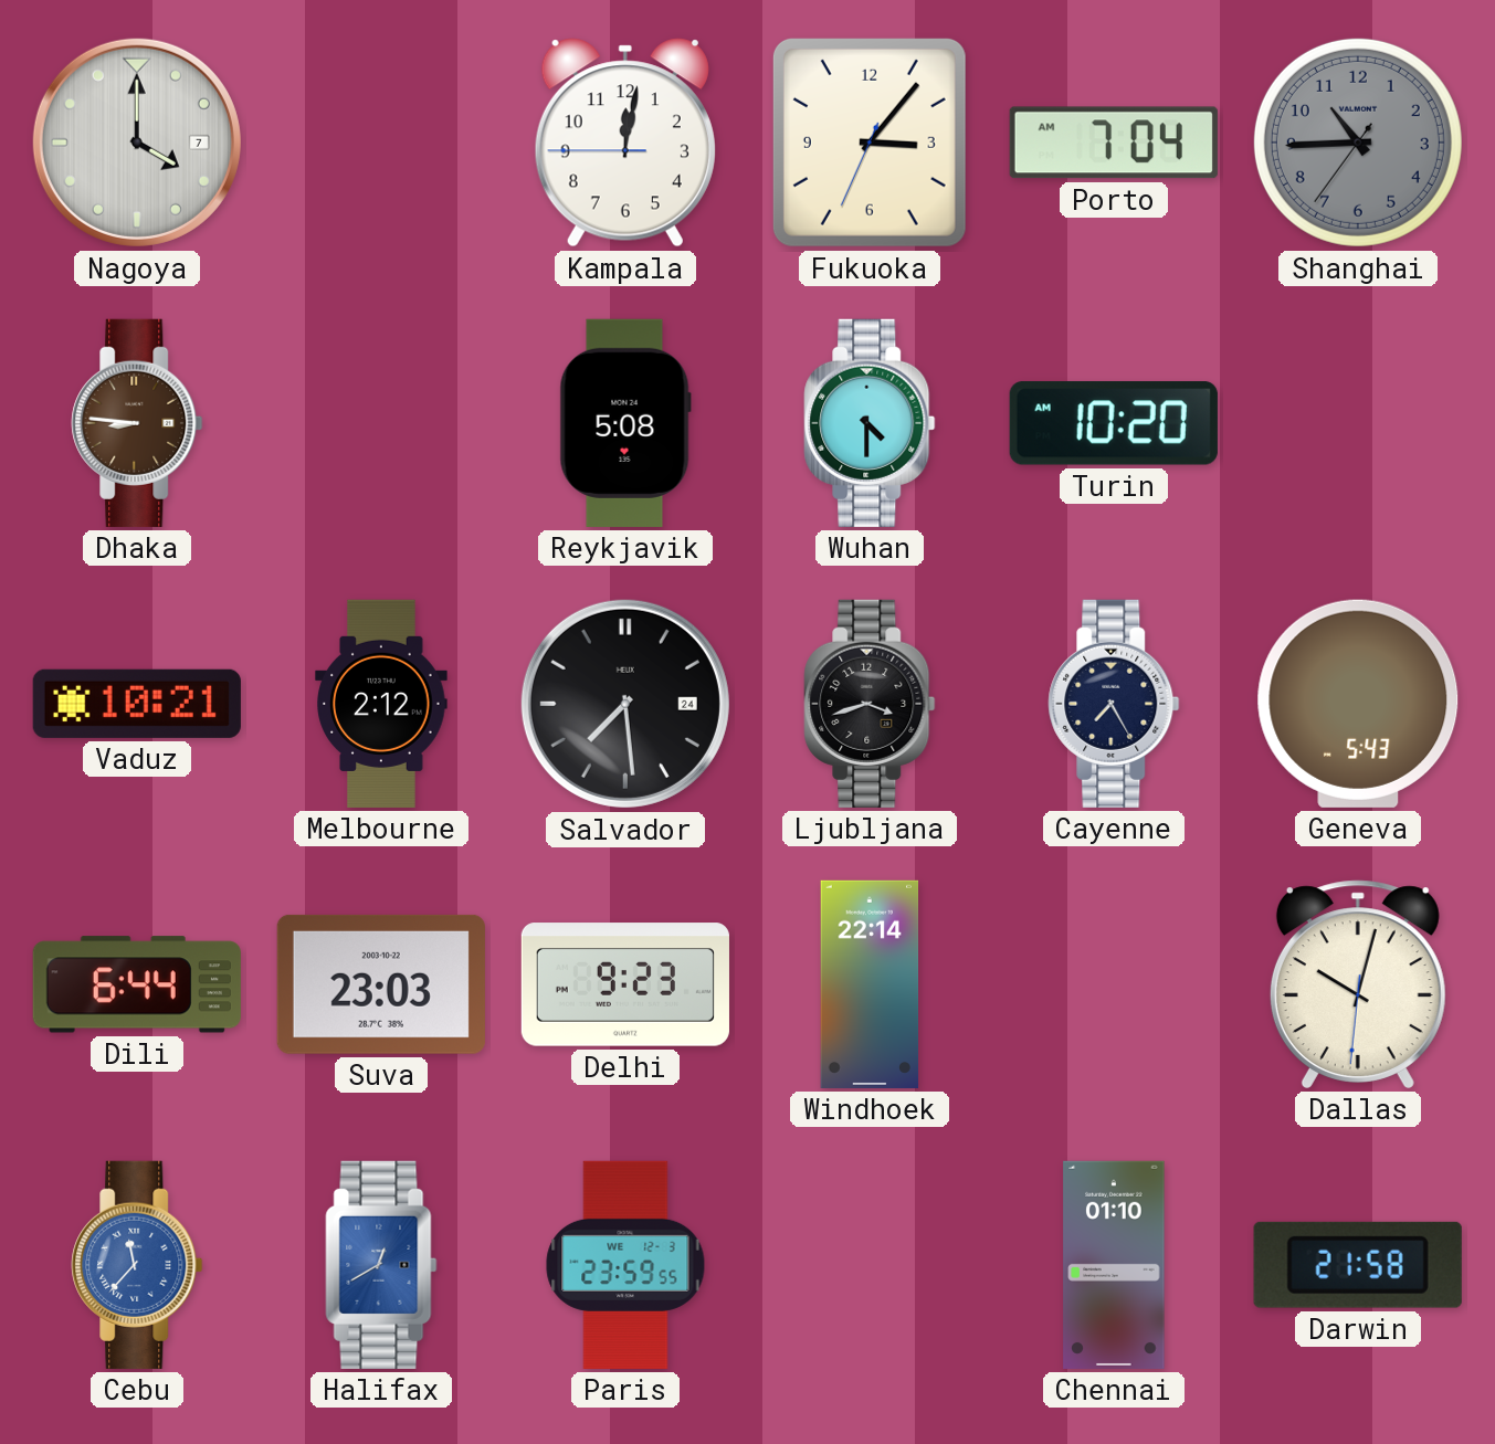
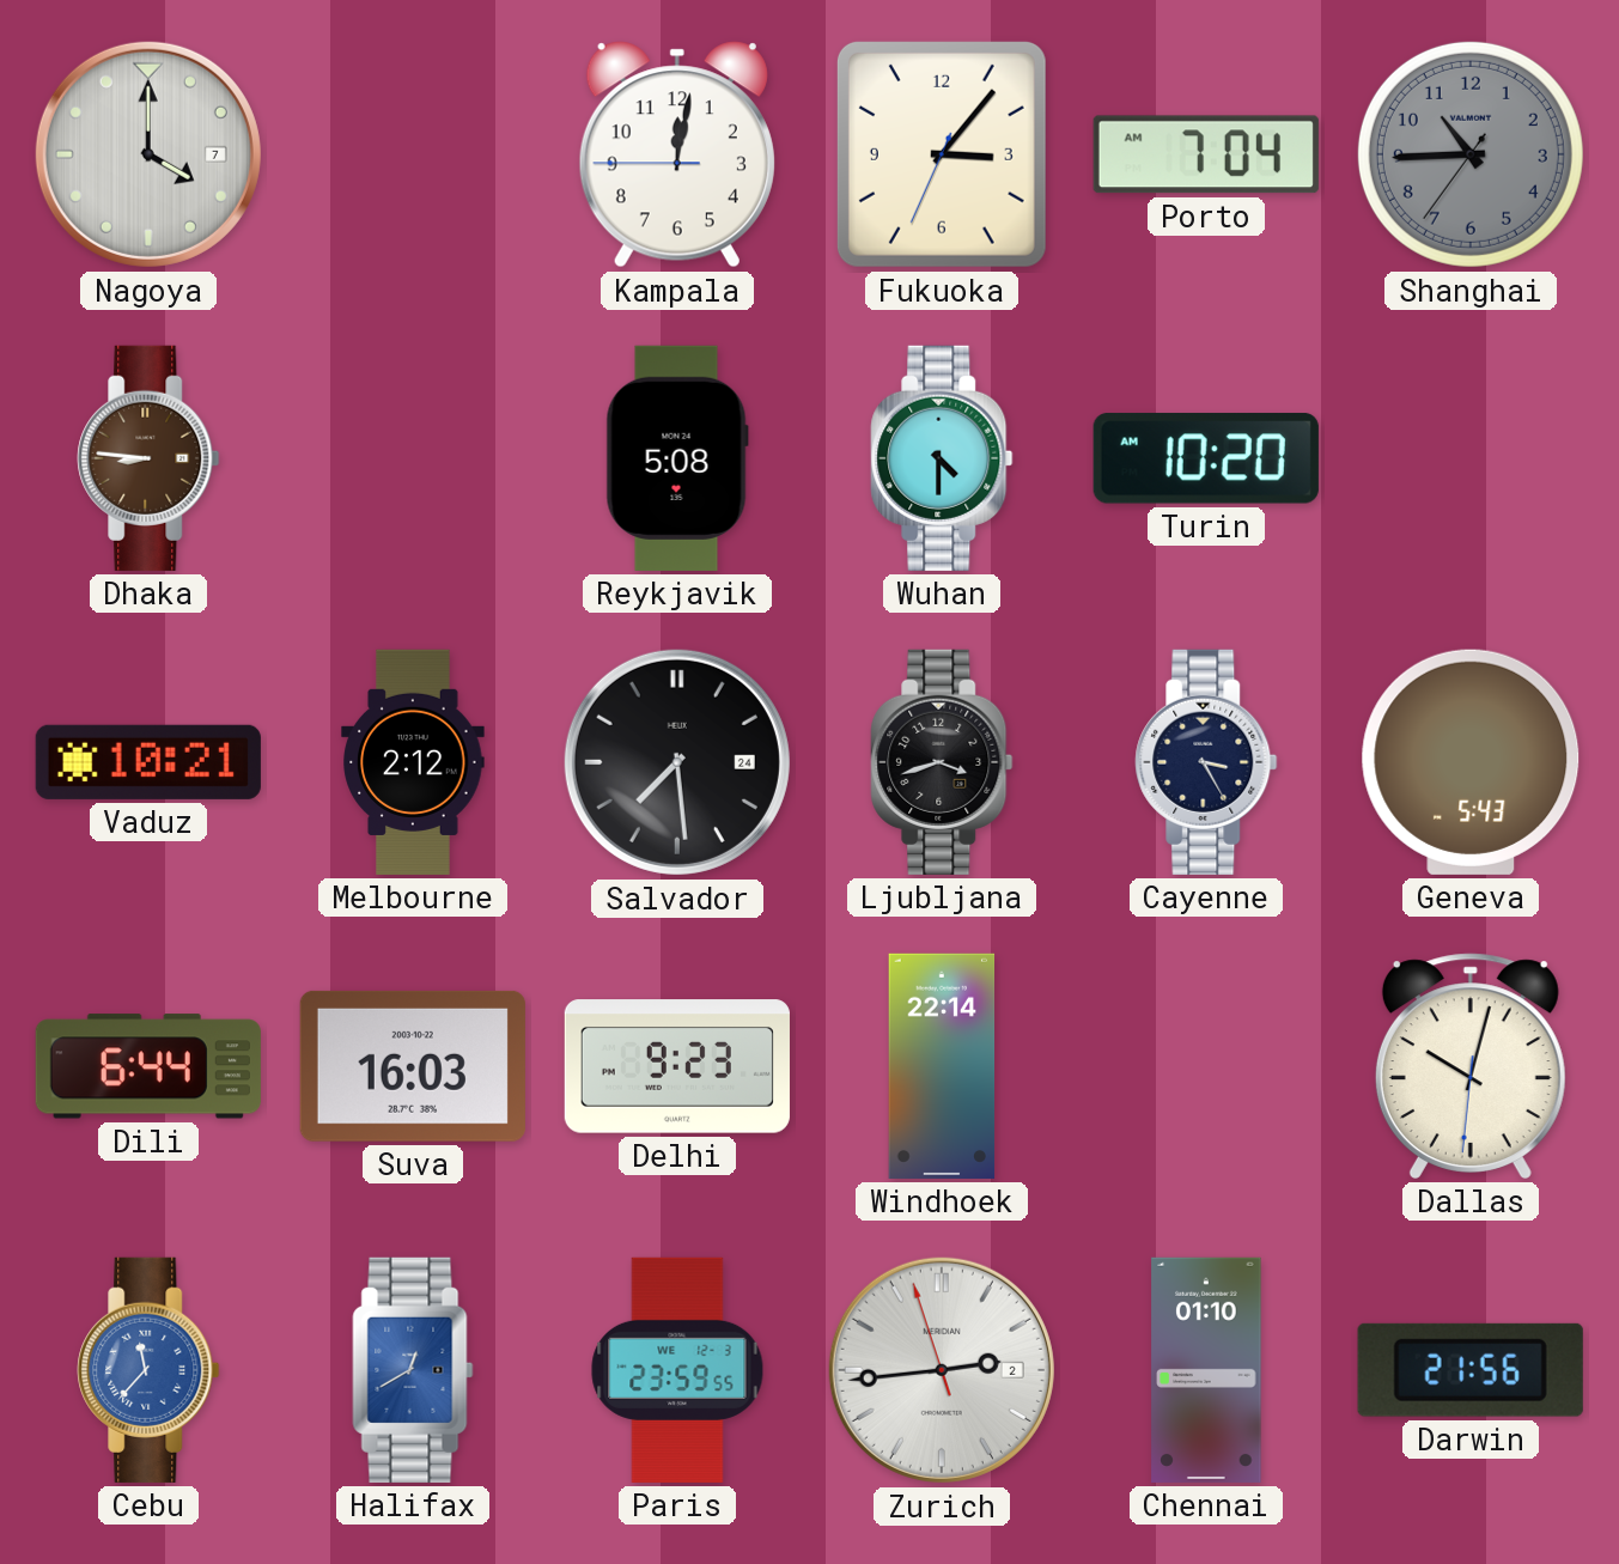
Cayenne: 7:25 -> 3:25
Suva: 23:03 -> 16:03
Zurich: none -> 2:43
Darwin: 21:58 -> 21:56
